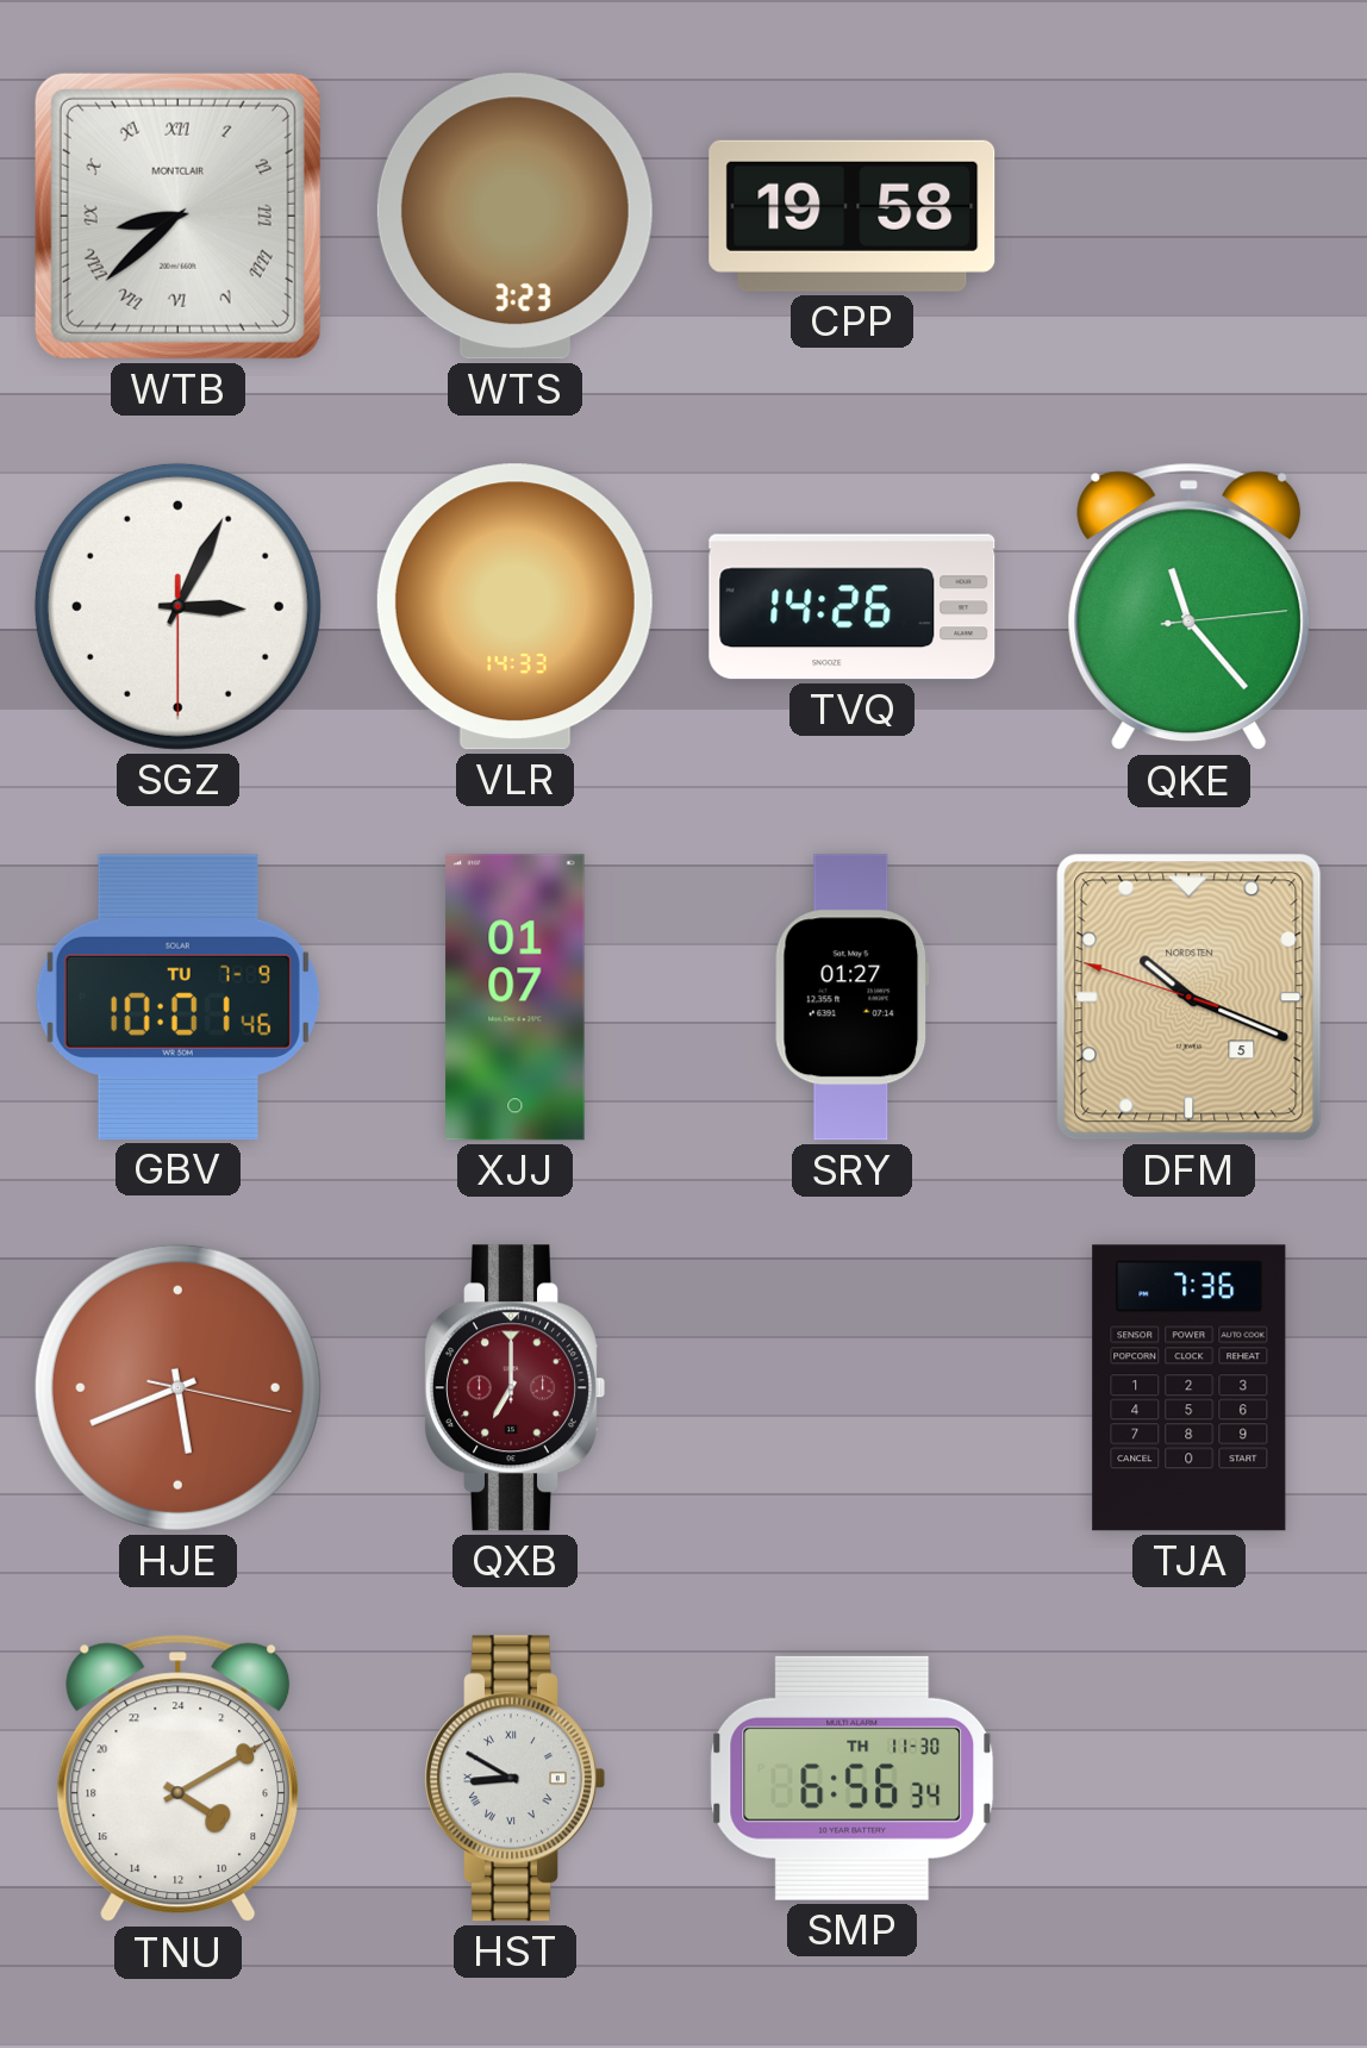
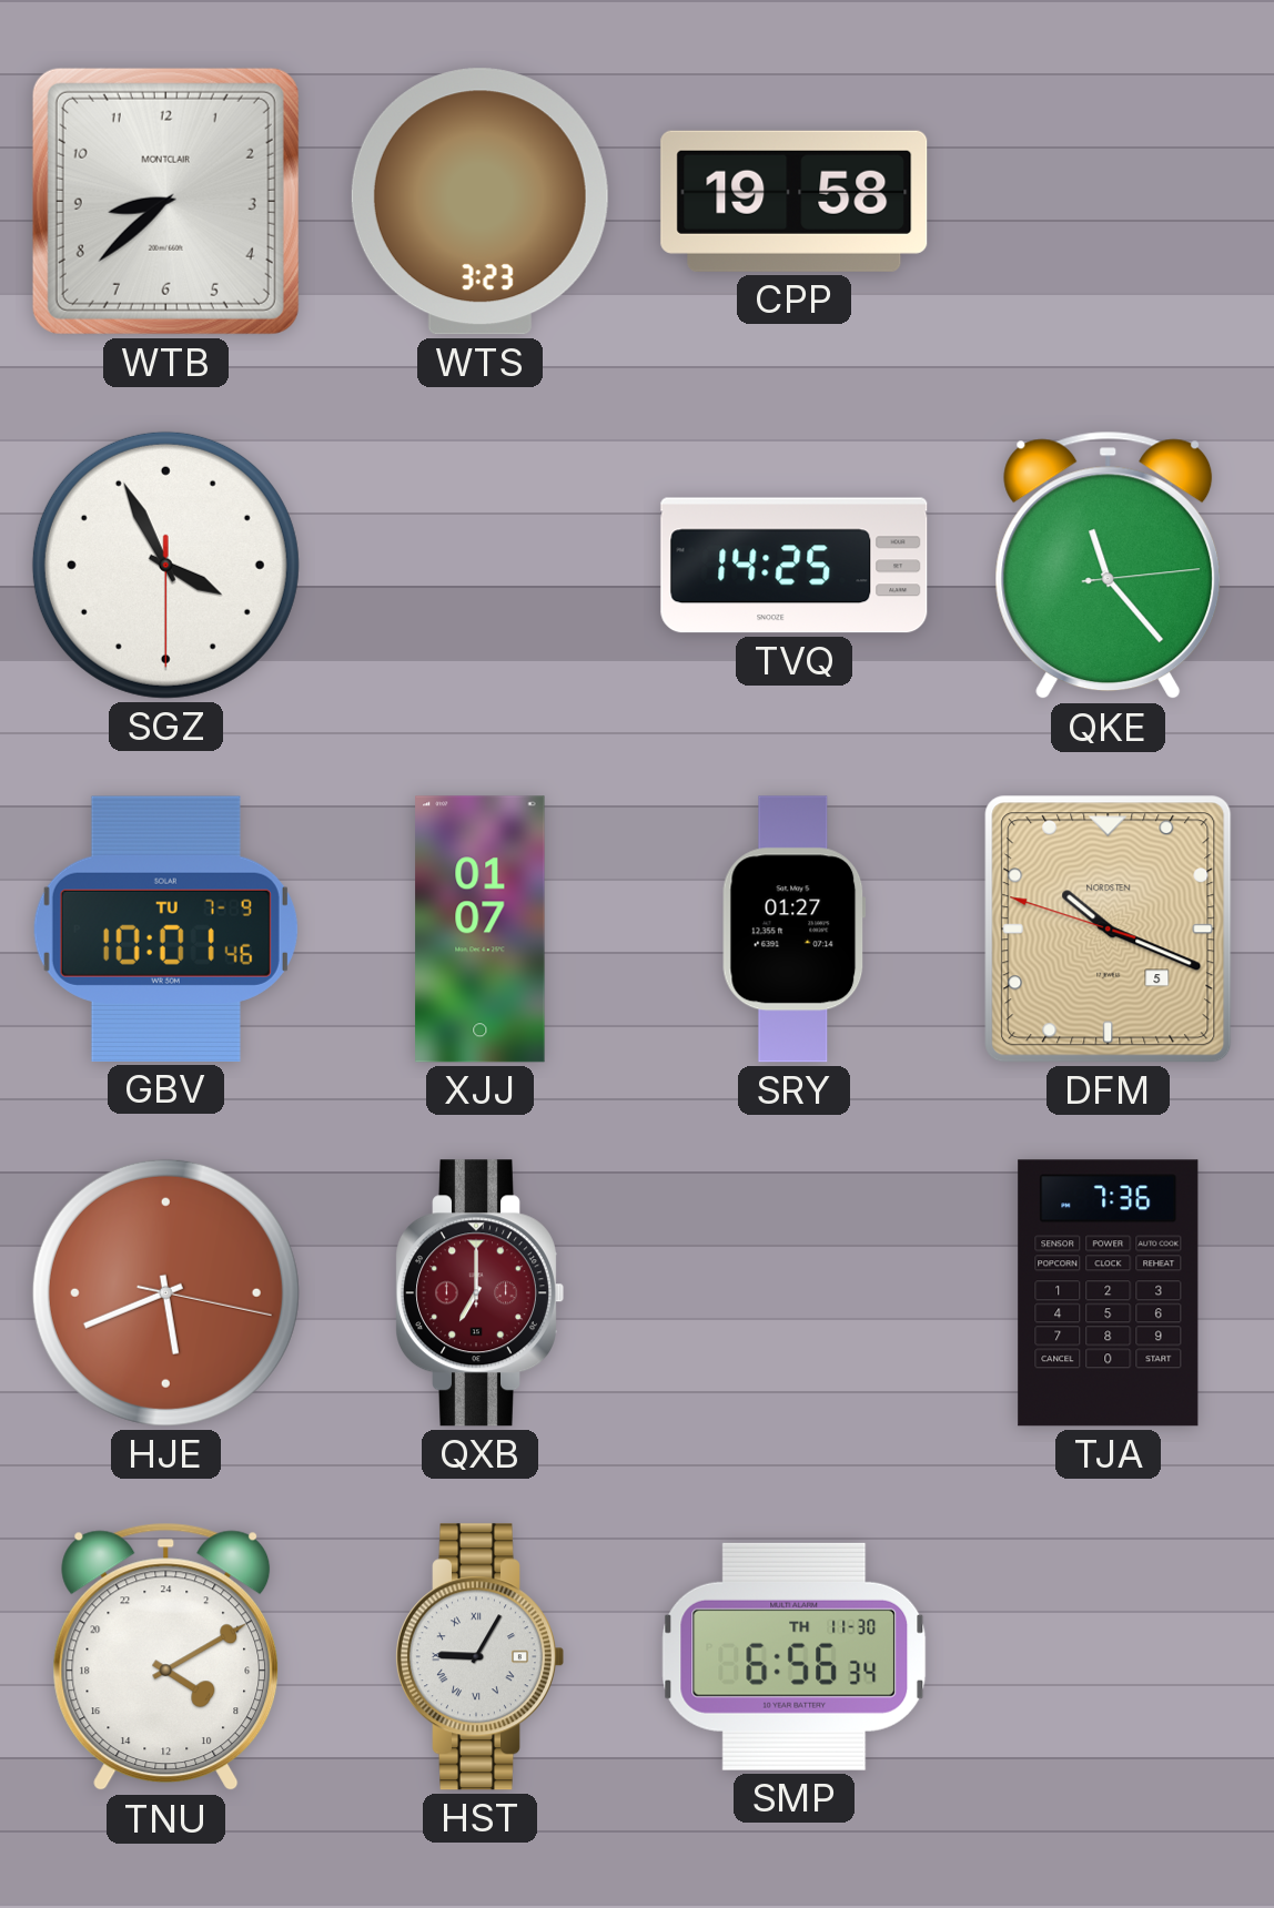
WTB numerals: Roman -> Arabic
SGZ: 3:04 -> 3:55
VLR: 14:33 -> none
TVQ: 14:26 -> 14:25
HST: 8:50 -> 9:05
